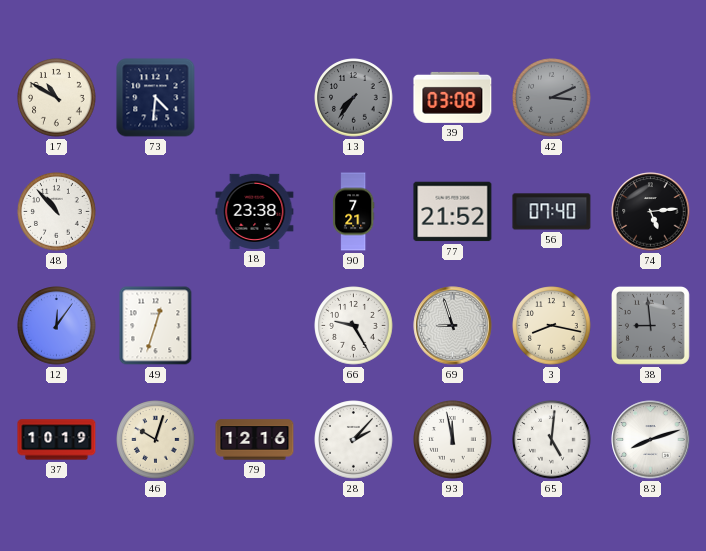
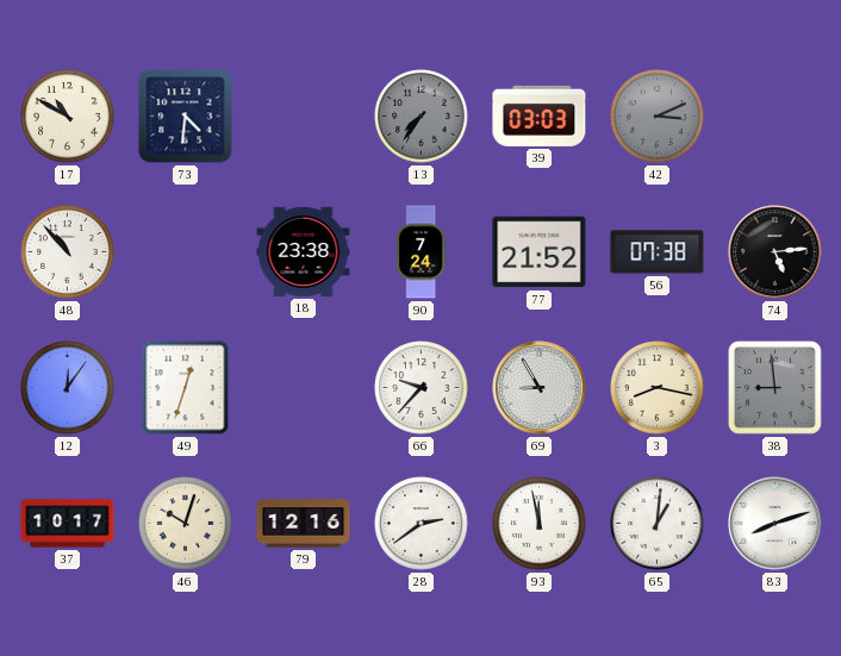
39: 03:08 -> 03:03
90: 7:21 -> 7:24
56: 07:40 -> 07:38
66: 9:25 -> 9:37
69: 8:57 -> 8:55
37: 10:19 -> 10:17
28: 2:07 -> 2:39
65: 5:01 -> 1:01
